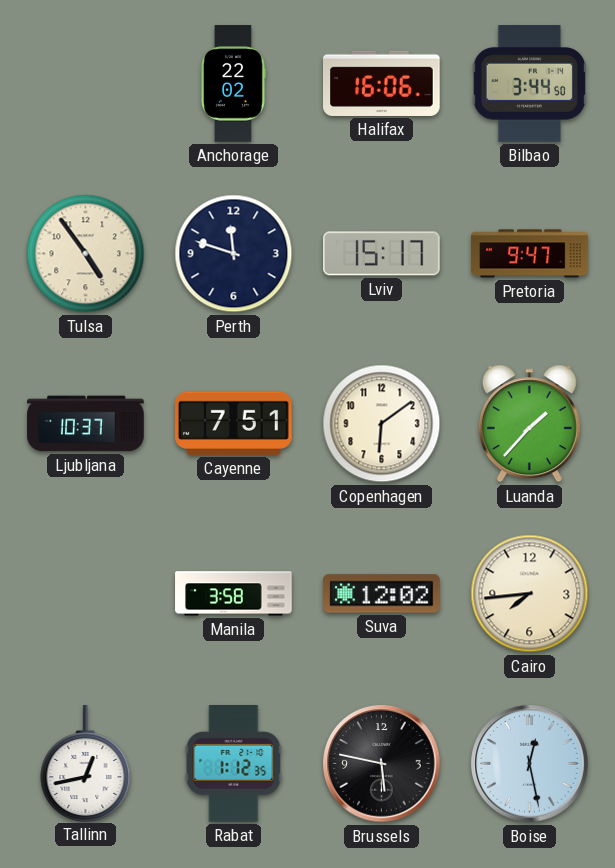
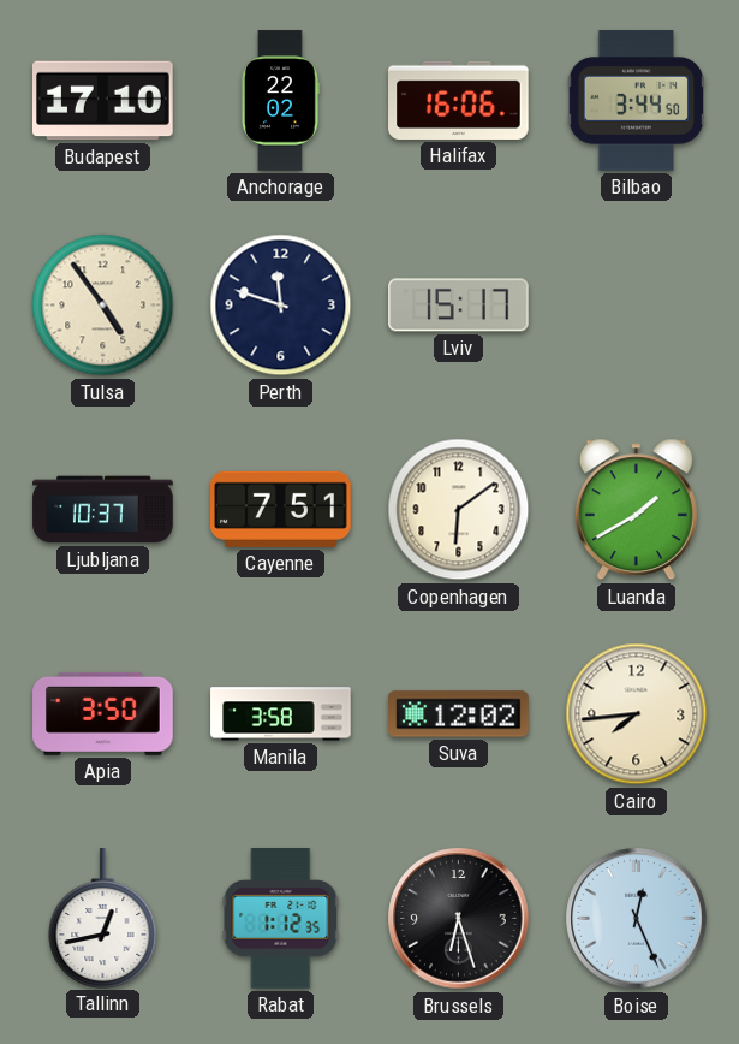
Budapest: none -> 17:10
Pretoria: 9:47 -> none
Luanda: 1:37 -> 1:40
Apia: none -> 3:50
Brussels: 5:47 -> 6:27
Boise: 12:28 -> 12:26
